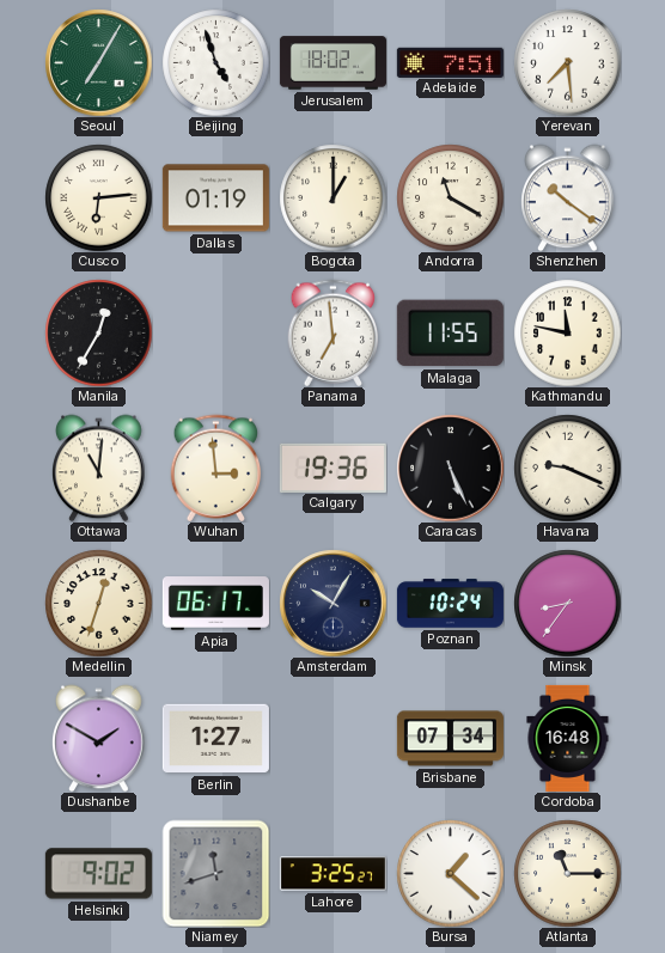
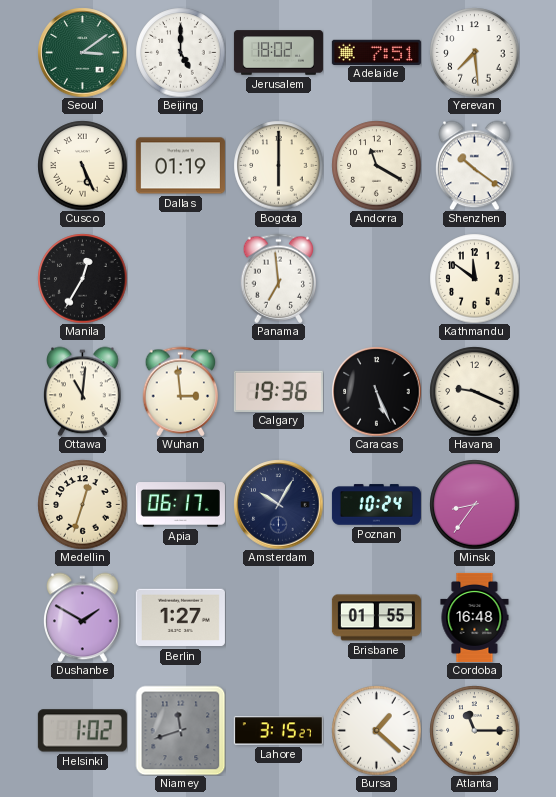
Seoul: 7:05 -> 3:09
Beijing: 4:57 -> 5:00
Cusco: 6:14 -> 5:26
Bogota: 1:00 -> 6:00
Malaga: 11:55 -> none
Kathmandu: 11:47 -> 11:51
Brisbane: 07:34 -> 01:55
Helsinki: 9:02 -> 1:02
Lahore: 3:25 -> 3:15
